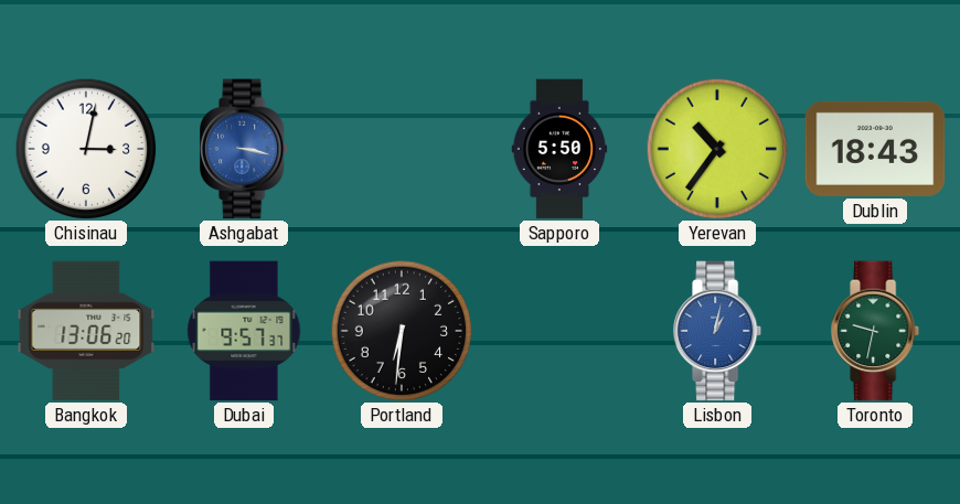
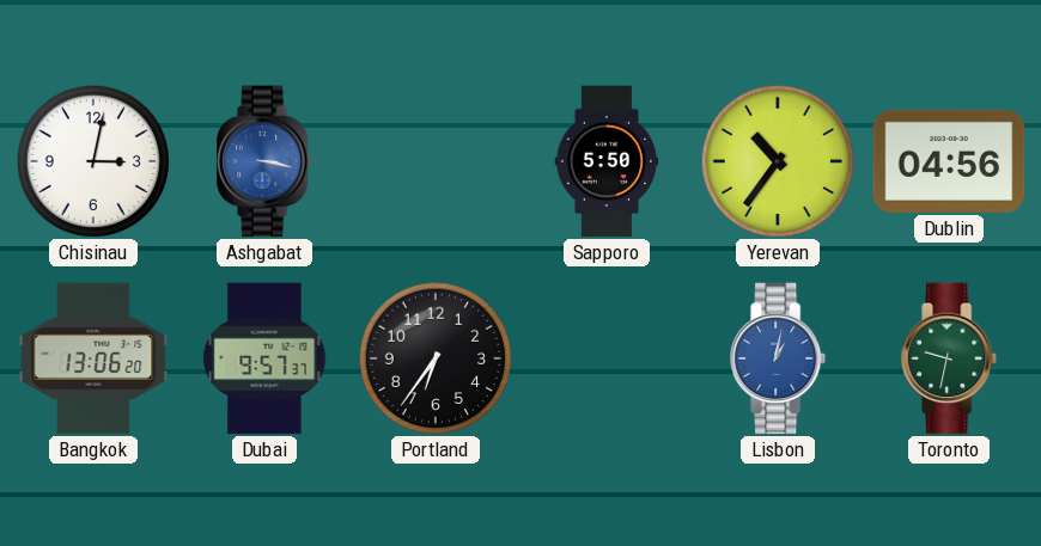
Dublin: 18:43 -> 04:56
Portland: 6:31 -> 6:36
